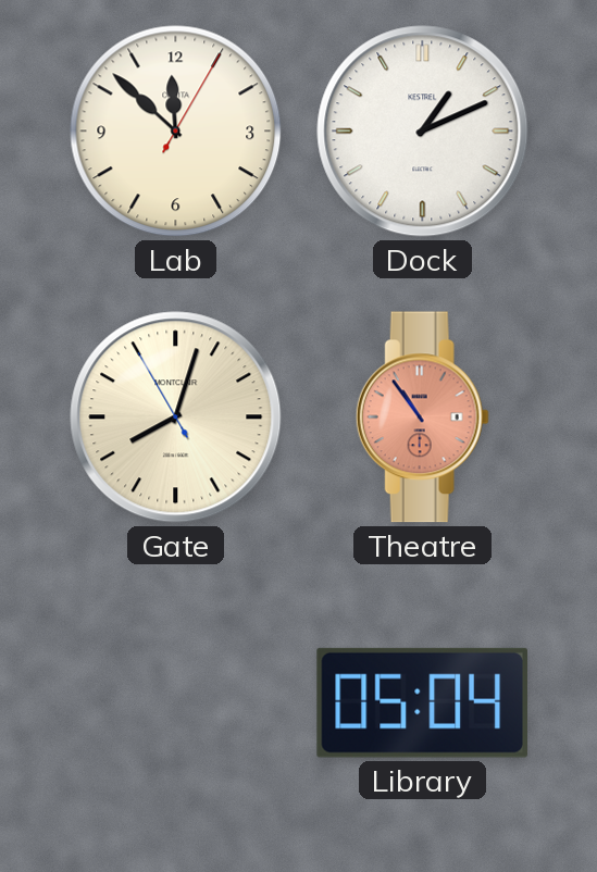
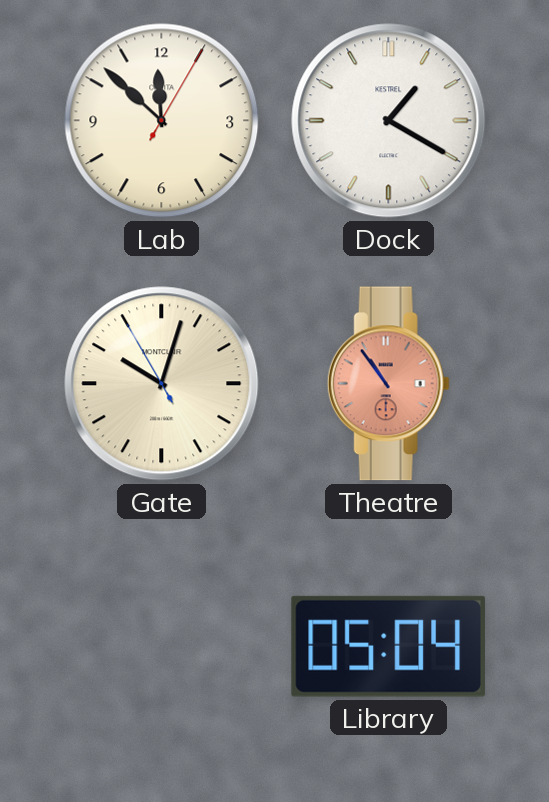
Dock: 1:11 -> 1:20
Gate: 8:02 -> 10:02
